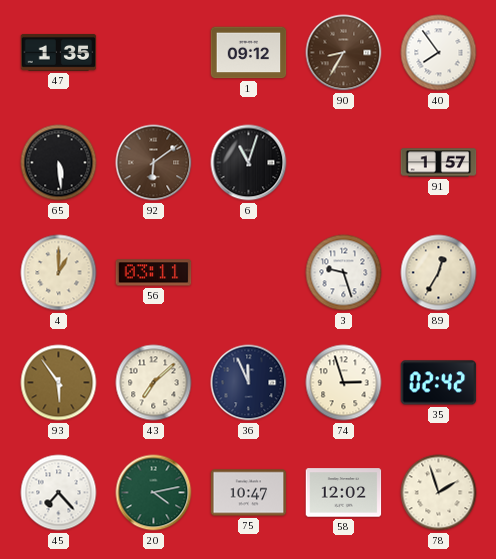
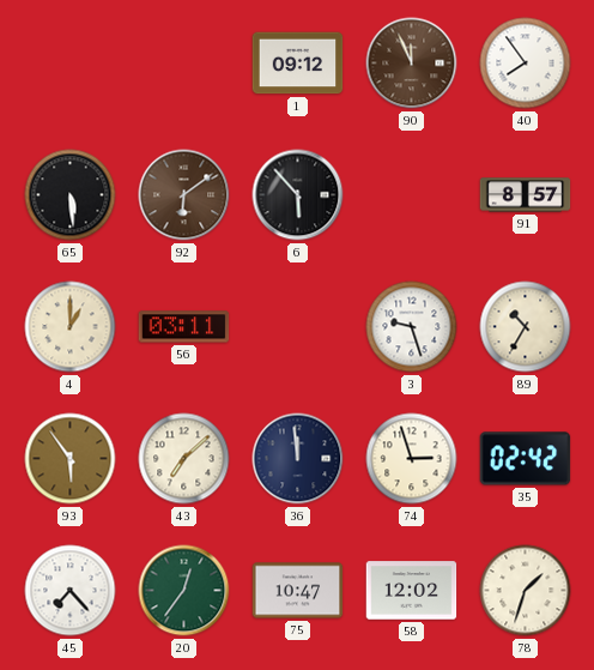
47: 1:35 -> none
90: 8:35 -> 11:56
6: 11:03 -> 5:53
91: 1:57 -> 8:57
89: 12:35 -> 10:35
36: 11:56 -> 11:59
20: 4:13 -> 12:36
78: 1:57 -> 1:33
